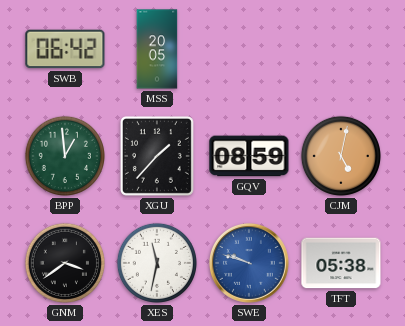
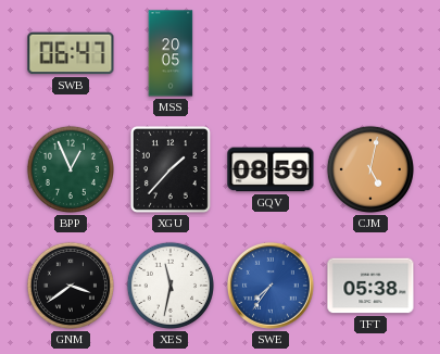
SWB: 06:42 -> 06:47
BPP: 12:59 -> 12:56
SWE: 9:48 -> 7:36
